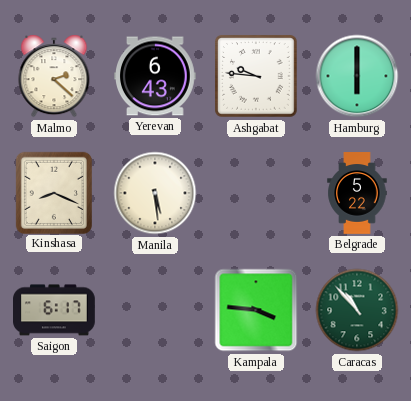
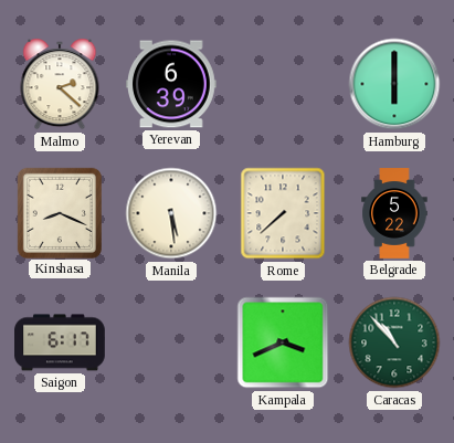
Yerevan: 6:43 -> 6:39
Ashgabat: 9:46 -> none
Rome: none -> 7:38
Kampala: 3:46 -> 3:41
